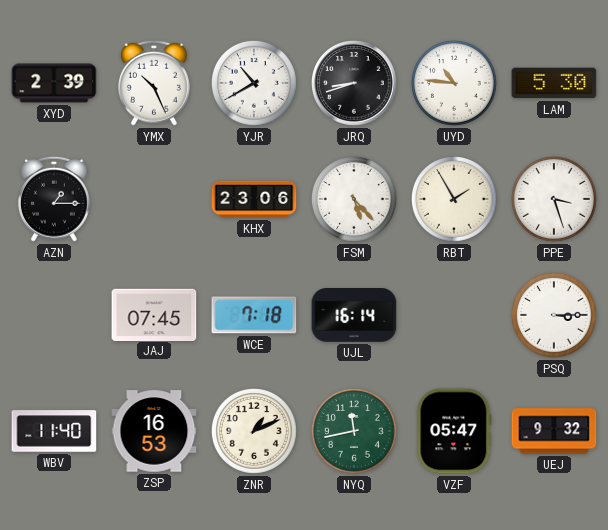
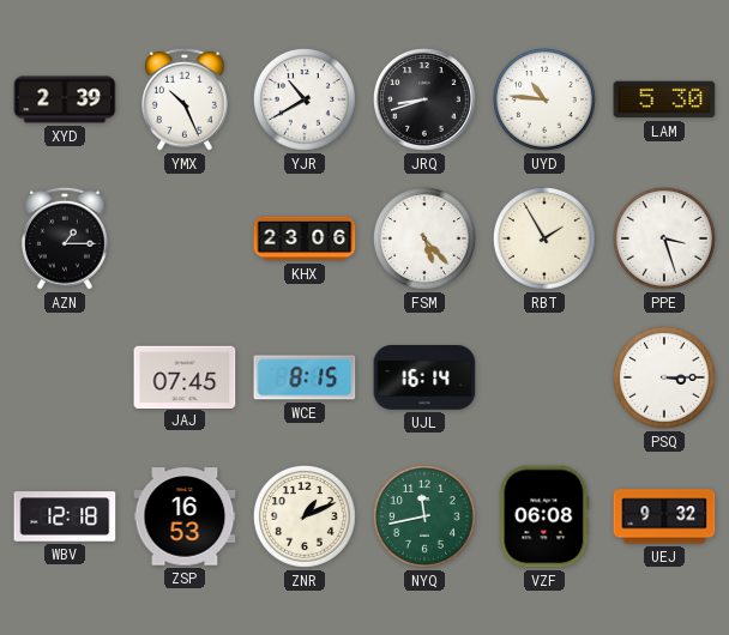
WCE: 7:18 -> 8:15
WBV: 11:40 -> 12:18
VZF: 05:47 -> 06:08
